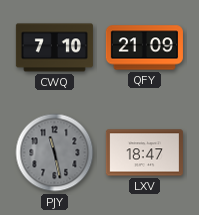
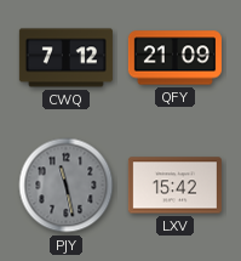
CWQ: 7:10 -> 7:12
LXV: 18:47 -> 15:42
